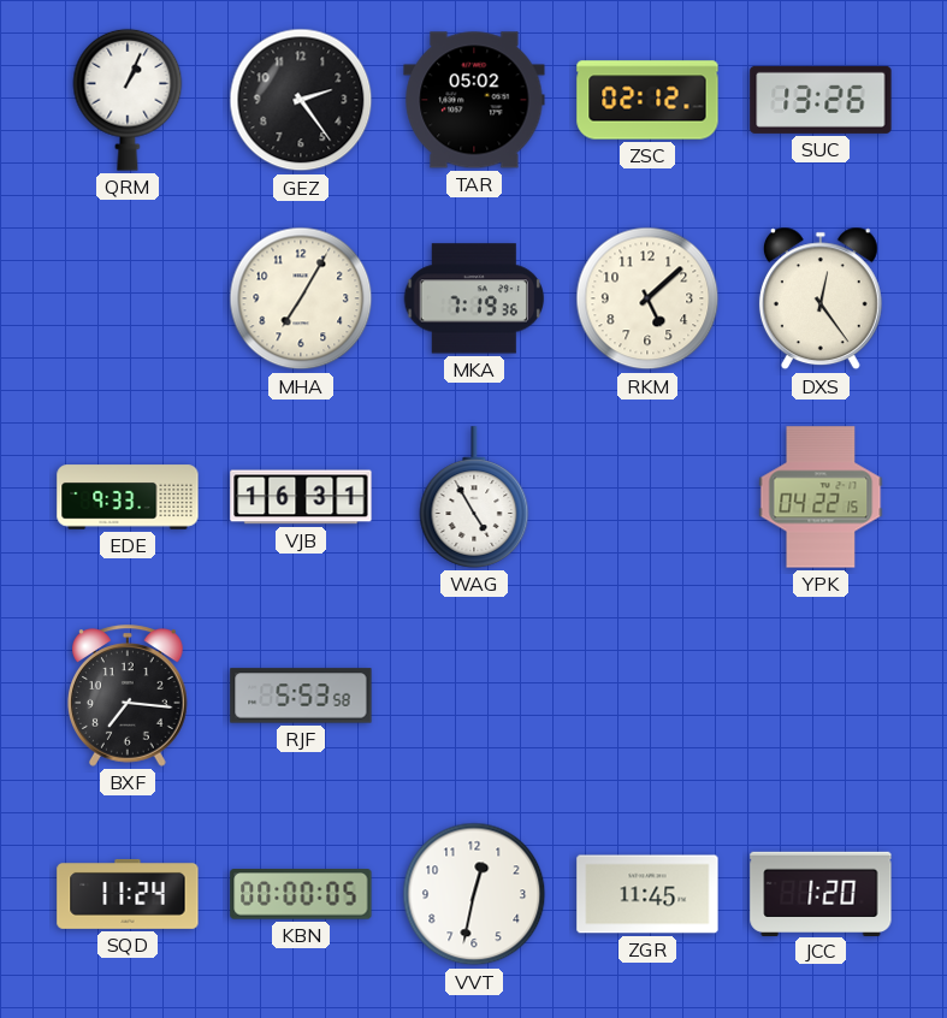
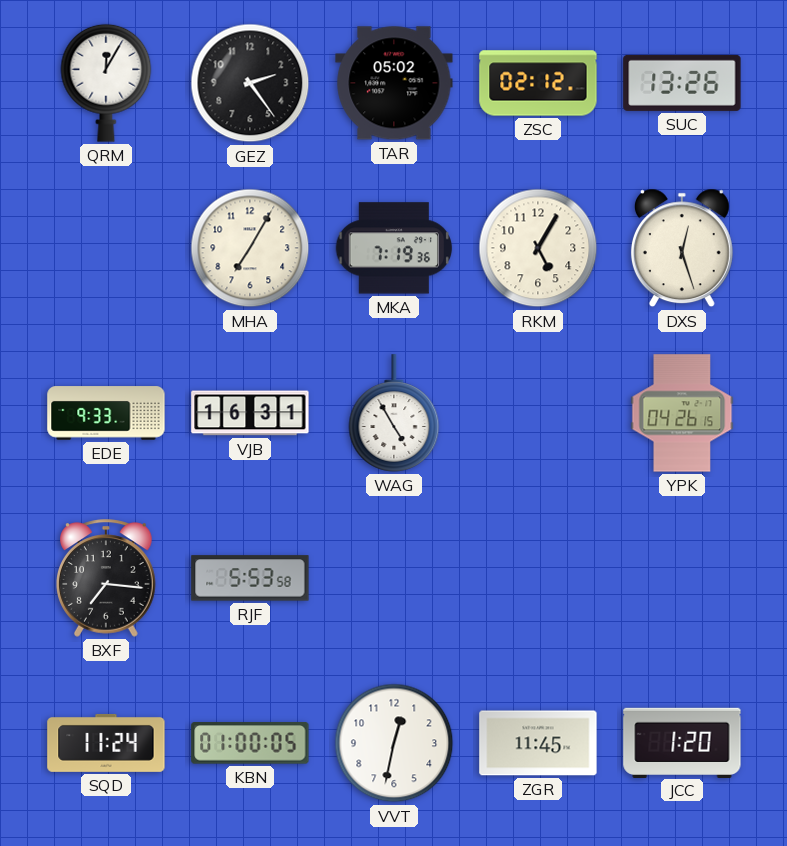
QRM: 1:04 -> 12:05
RKM: 5:08 -> 5:05
DXS: 12:24 -> 12:27
YPK: 04:22 -> 04:26
KBN: 00:00 -> 01:00
